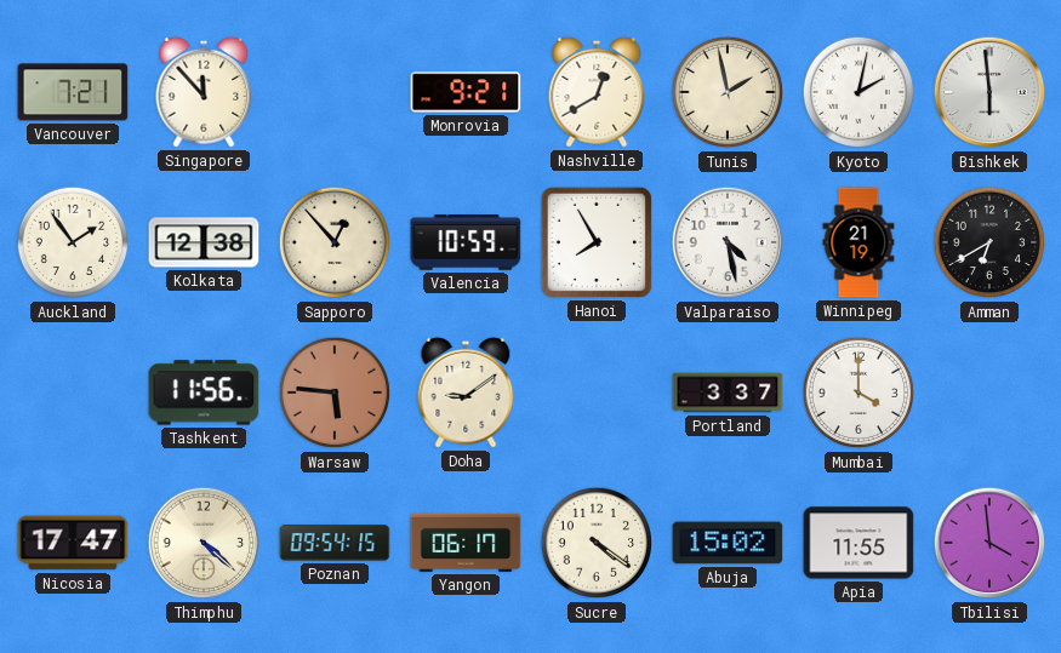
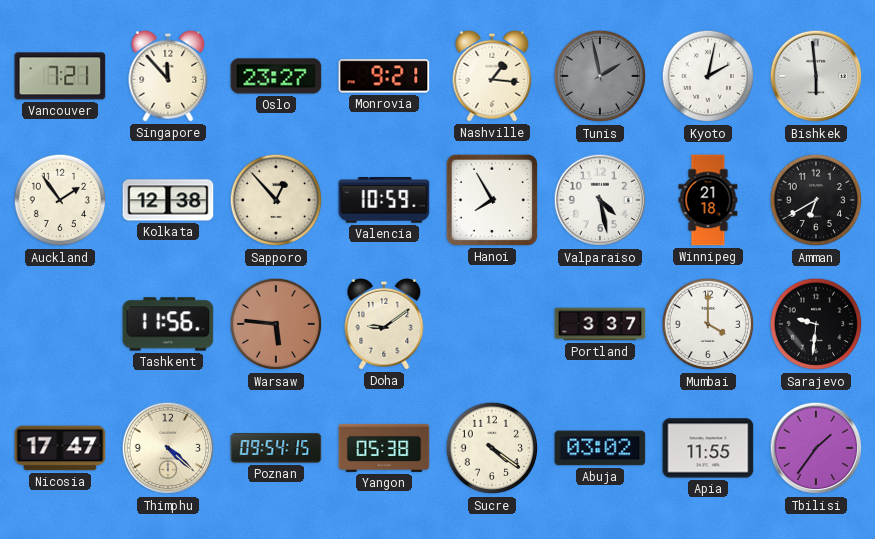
Oslo: none -> 23:27
Nashville: 12:40 -> 1:16
Tunis dial: cream -> grey
Winnipeg: 21:19 -> 21:18
Sarajevo: none -> 9:31
Yangon: 06:17 -> 05:38
Abuja: 15:02 -> 03:02
Tbilisi: 3:59 -> 1:36
